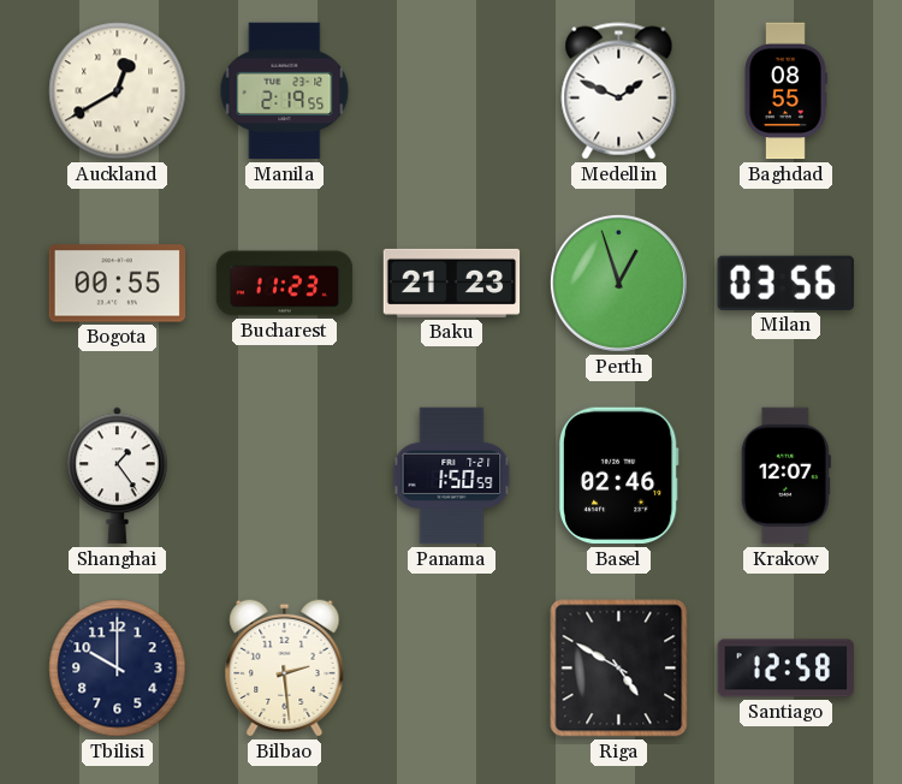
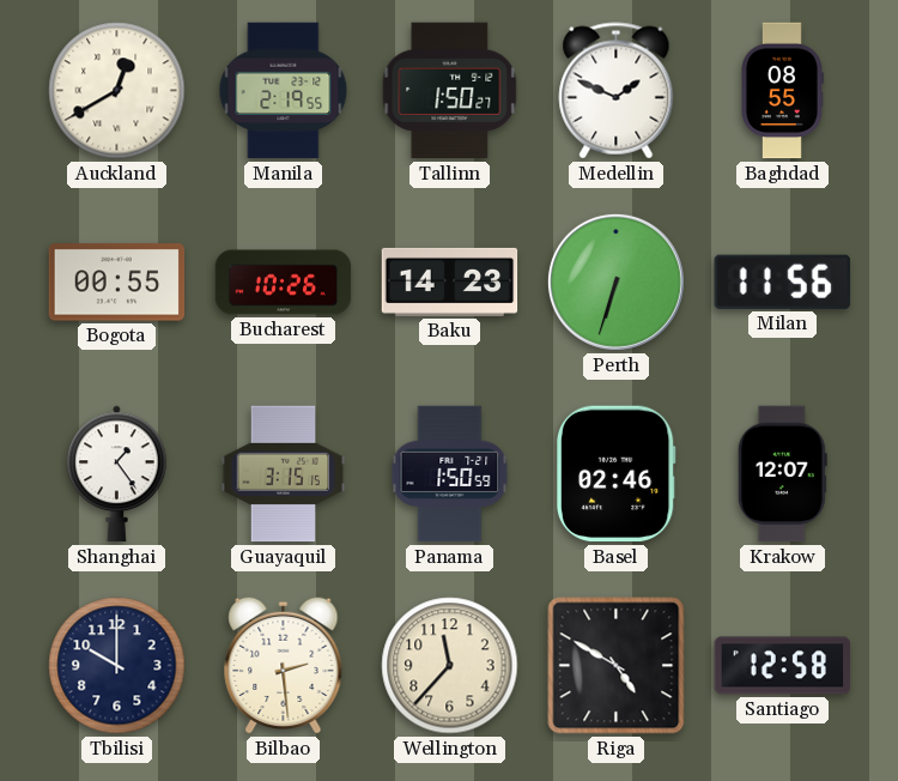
Tallinn: none -> 1:50
Bucharest: 11:23 -> 10:26
Baku: 21:23 -> 14:23
Perth: 12:57 -> 6:33
Milan: 03:56 -> 11:56
Guayaquil: none -> 3:15
Wellington: none -> 11:37
